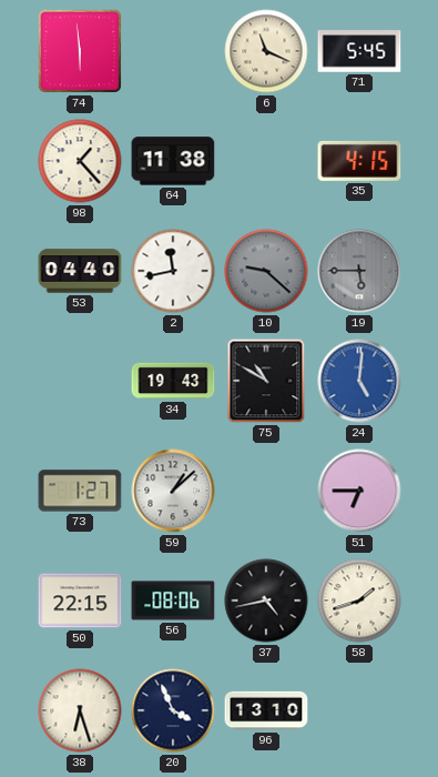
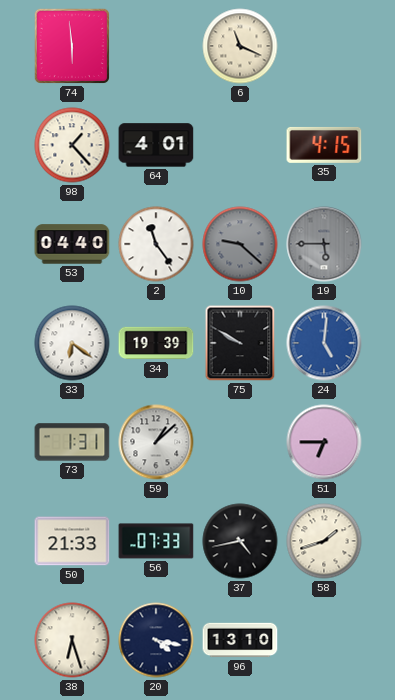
71: 5:45 -> none
64: 11:38 -> 4:01
2: 11:43 -> 11:24
33: none -> 6:21
34: 19:43 -> 19:39
75: 10:50 -> 9:50
73: 1:27 -> 1:31
50: 22:15 -> 21:33
56: 08:06 -> 07:33
20: 3:56 -> 4:17
